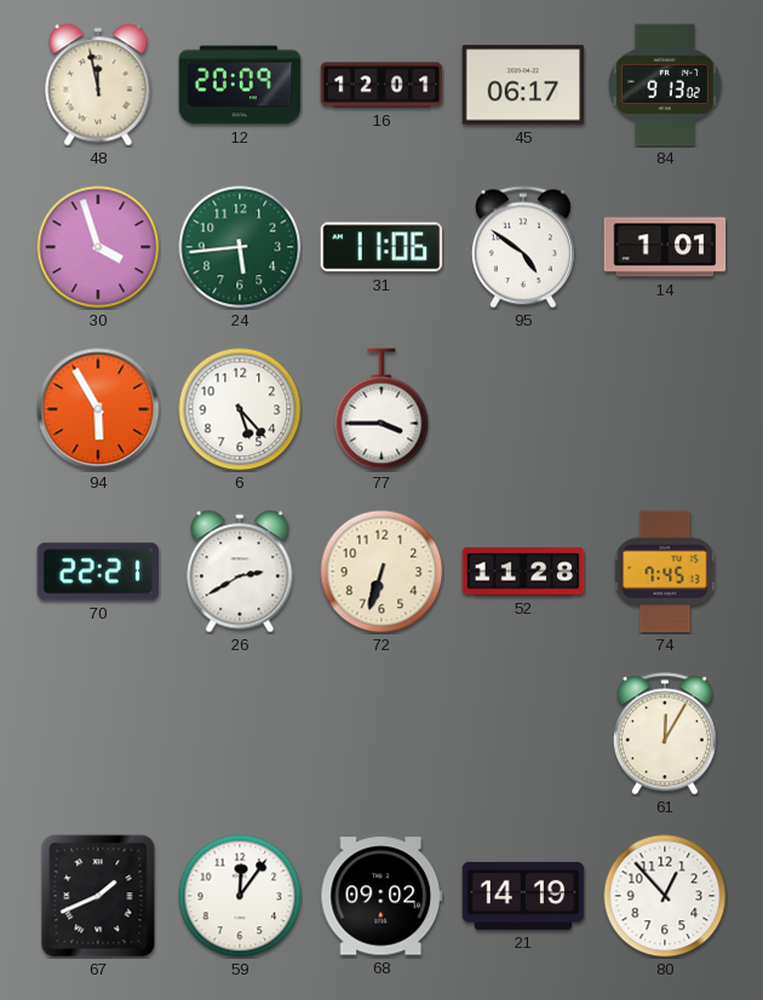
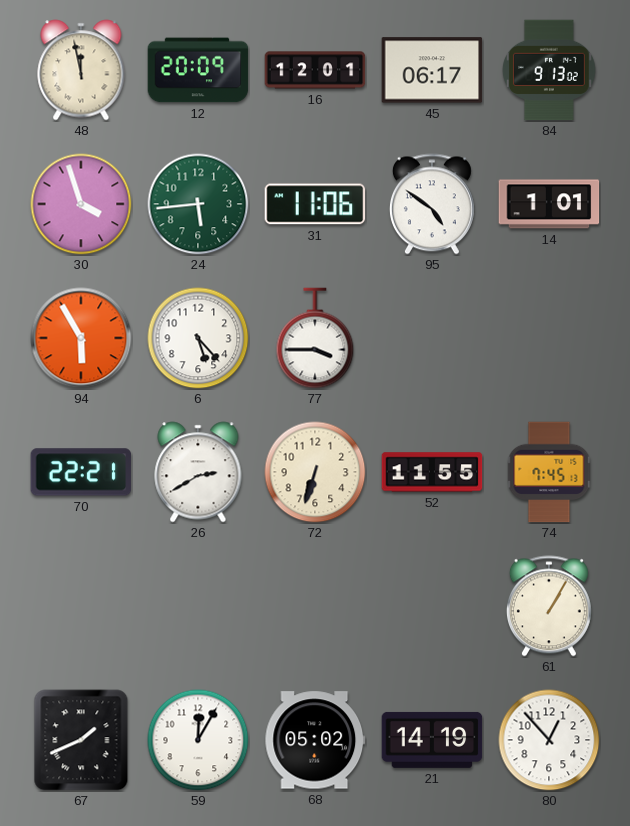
52: 11:28 -> 11:55
61: 12:05 -> 1:05
59: 12:06 -> 12:05
68: 09:02 -> 05:02
